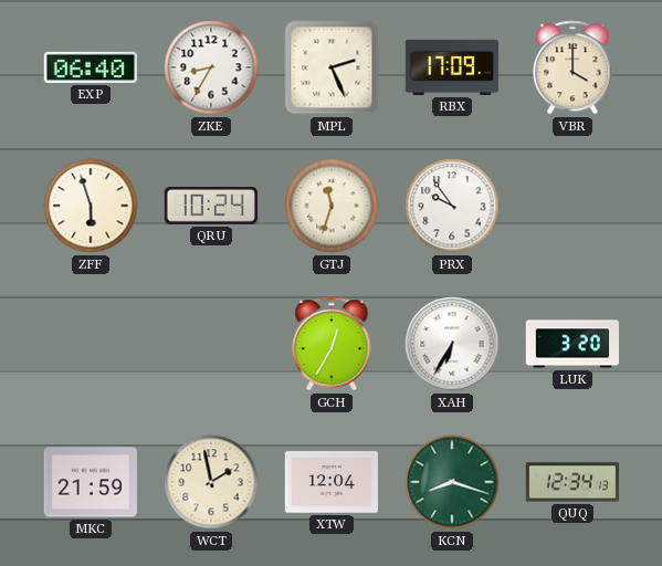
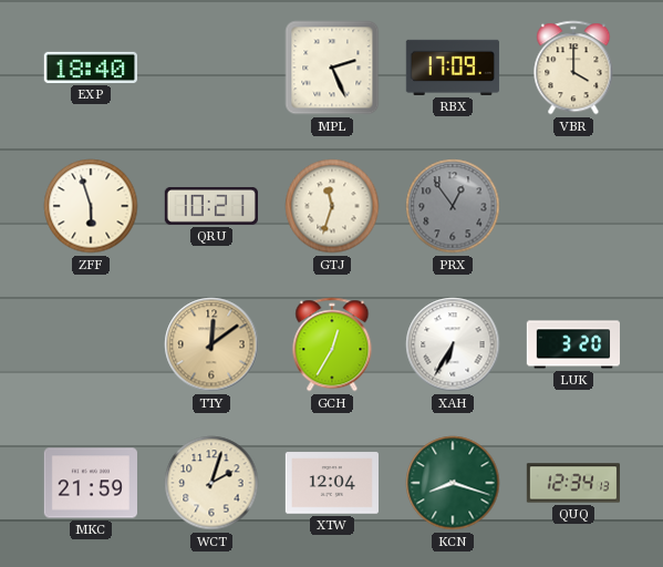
EXP: 06:40 -> 18:40
ZKE: 8:35 -> none
QRU: 10:24 -> 10:21
PRX: 9:54 -> 12:54
PRX dial: white -> grey
TTY: none -> 12:09
WCT: 1:58 -> 2:03
